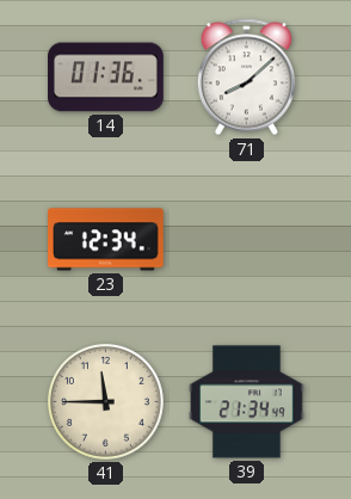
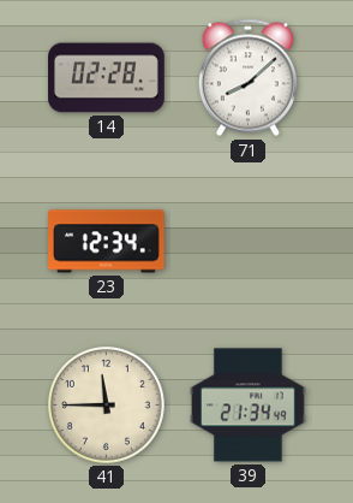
14: 01:36 -> 02:28
